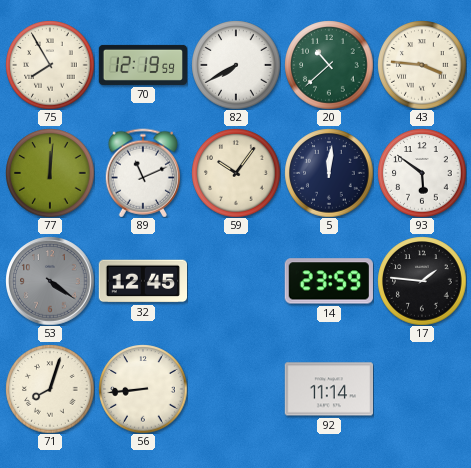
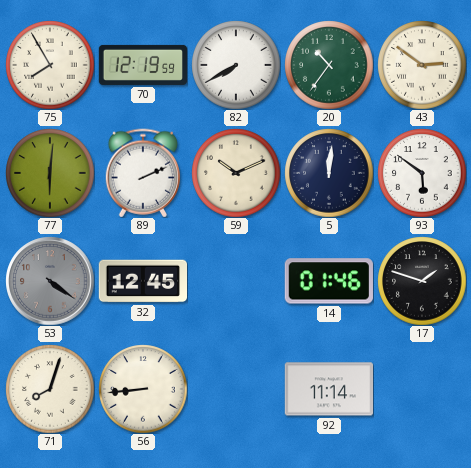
20: 10:38 -> 10:36
43: 3:46 -> 2:51
77: 12:01 -> 6:01
89: 11:11 -> 2:11
59: 10:06 -> 10:11
14: 23:59 -> 01:46
17: 1:46 -> 1:48
